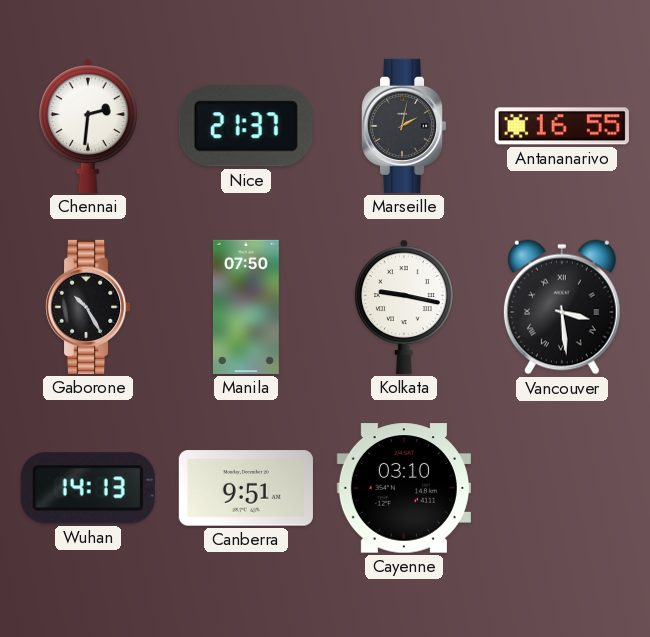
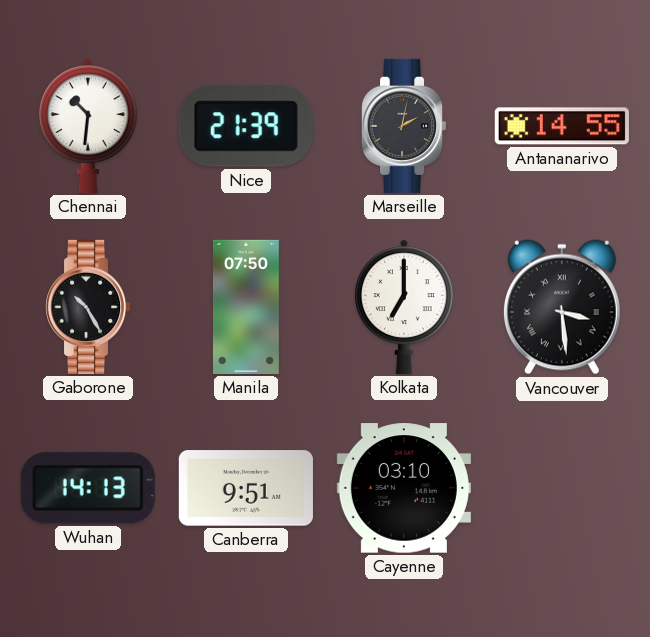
Chennai: 2:31 -> 10:31
Nice: 21:37 -> 21:39
Antananarivo: 16:55 -> 14:55
Kolkata: 9:17 -> 7:00
